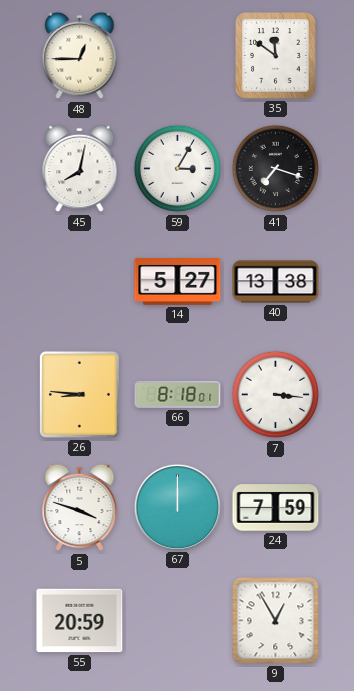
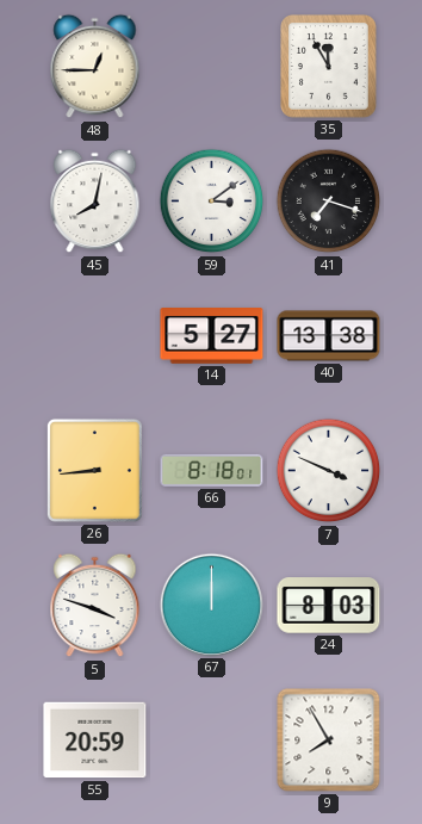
35: 11:51 -> 11:55
59: 3:05 -> 3:09
26: 8:46 -> 8:44
7: 3:16 -> 3:49
24: 7:59 -> 8:03
9: 12:55 -> 7:55
